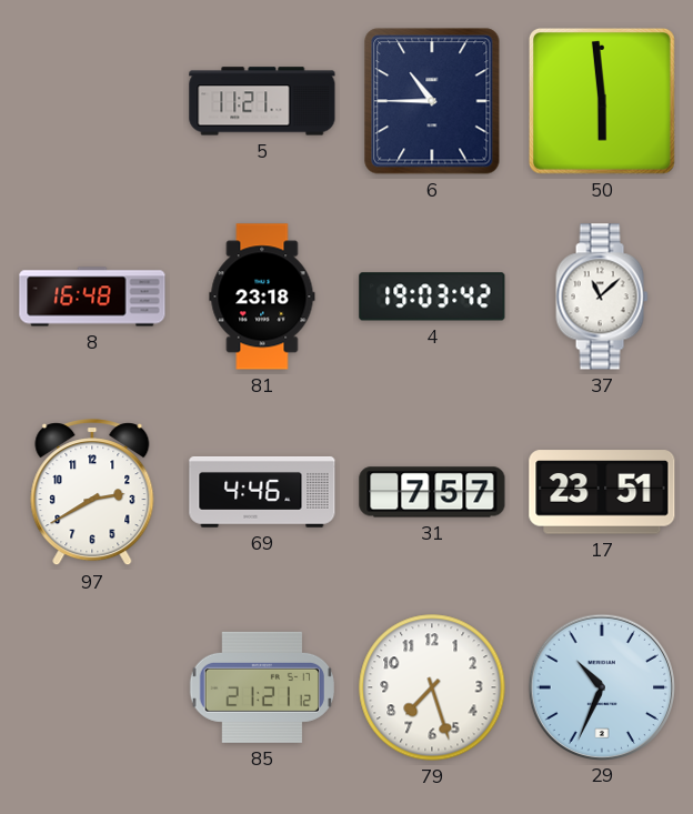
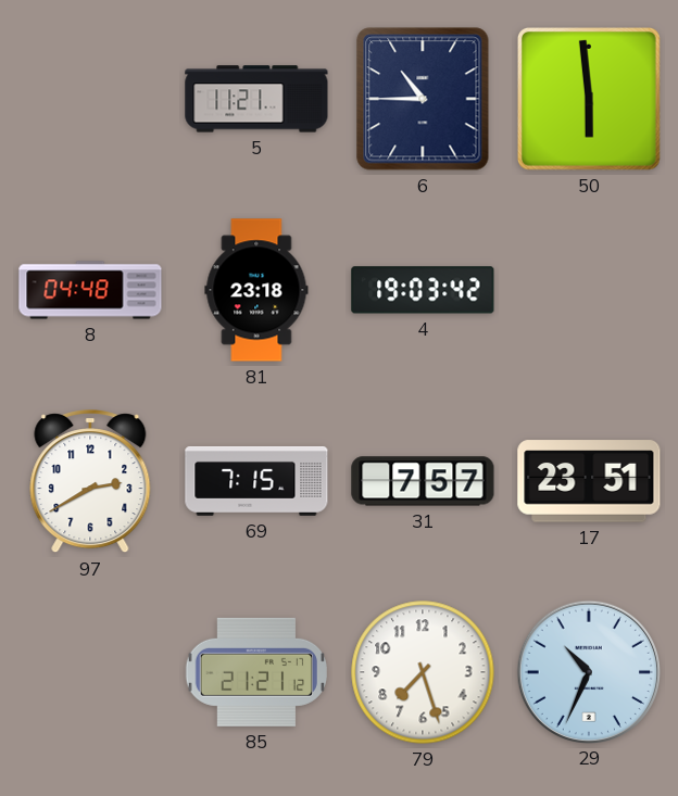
8: 16:48 -> 04:48
37: 11:08 -> none
69: 4:46 -> 7:15
